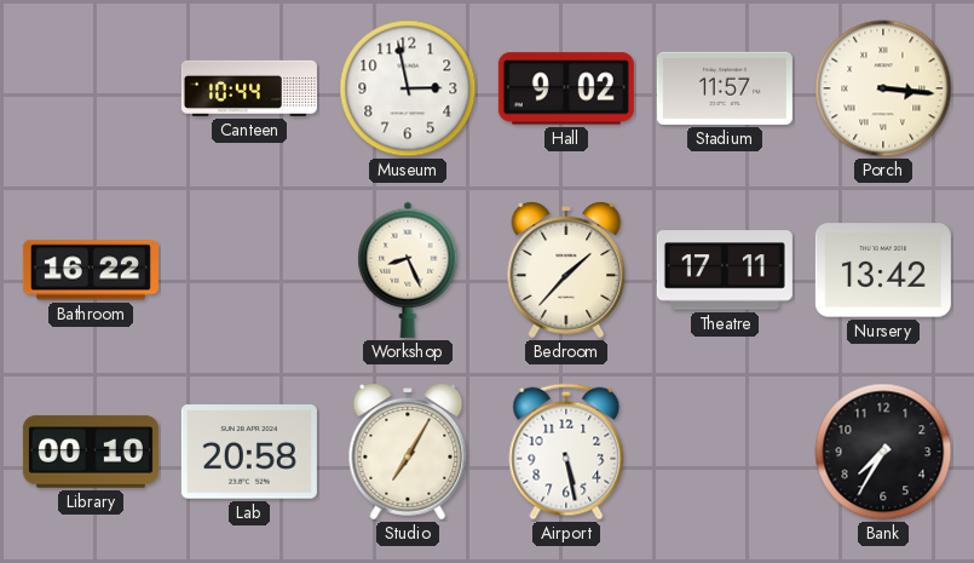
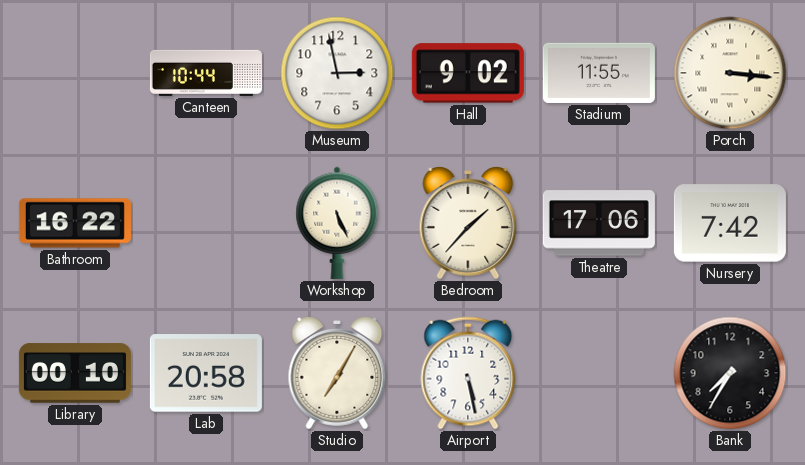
Stadium: 11:57 -> 11:55
Workshop: 8:26 -> 5:26
Theatre: 17:11 -> 17:06
Nursery: 13:42 -> 7:42
